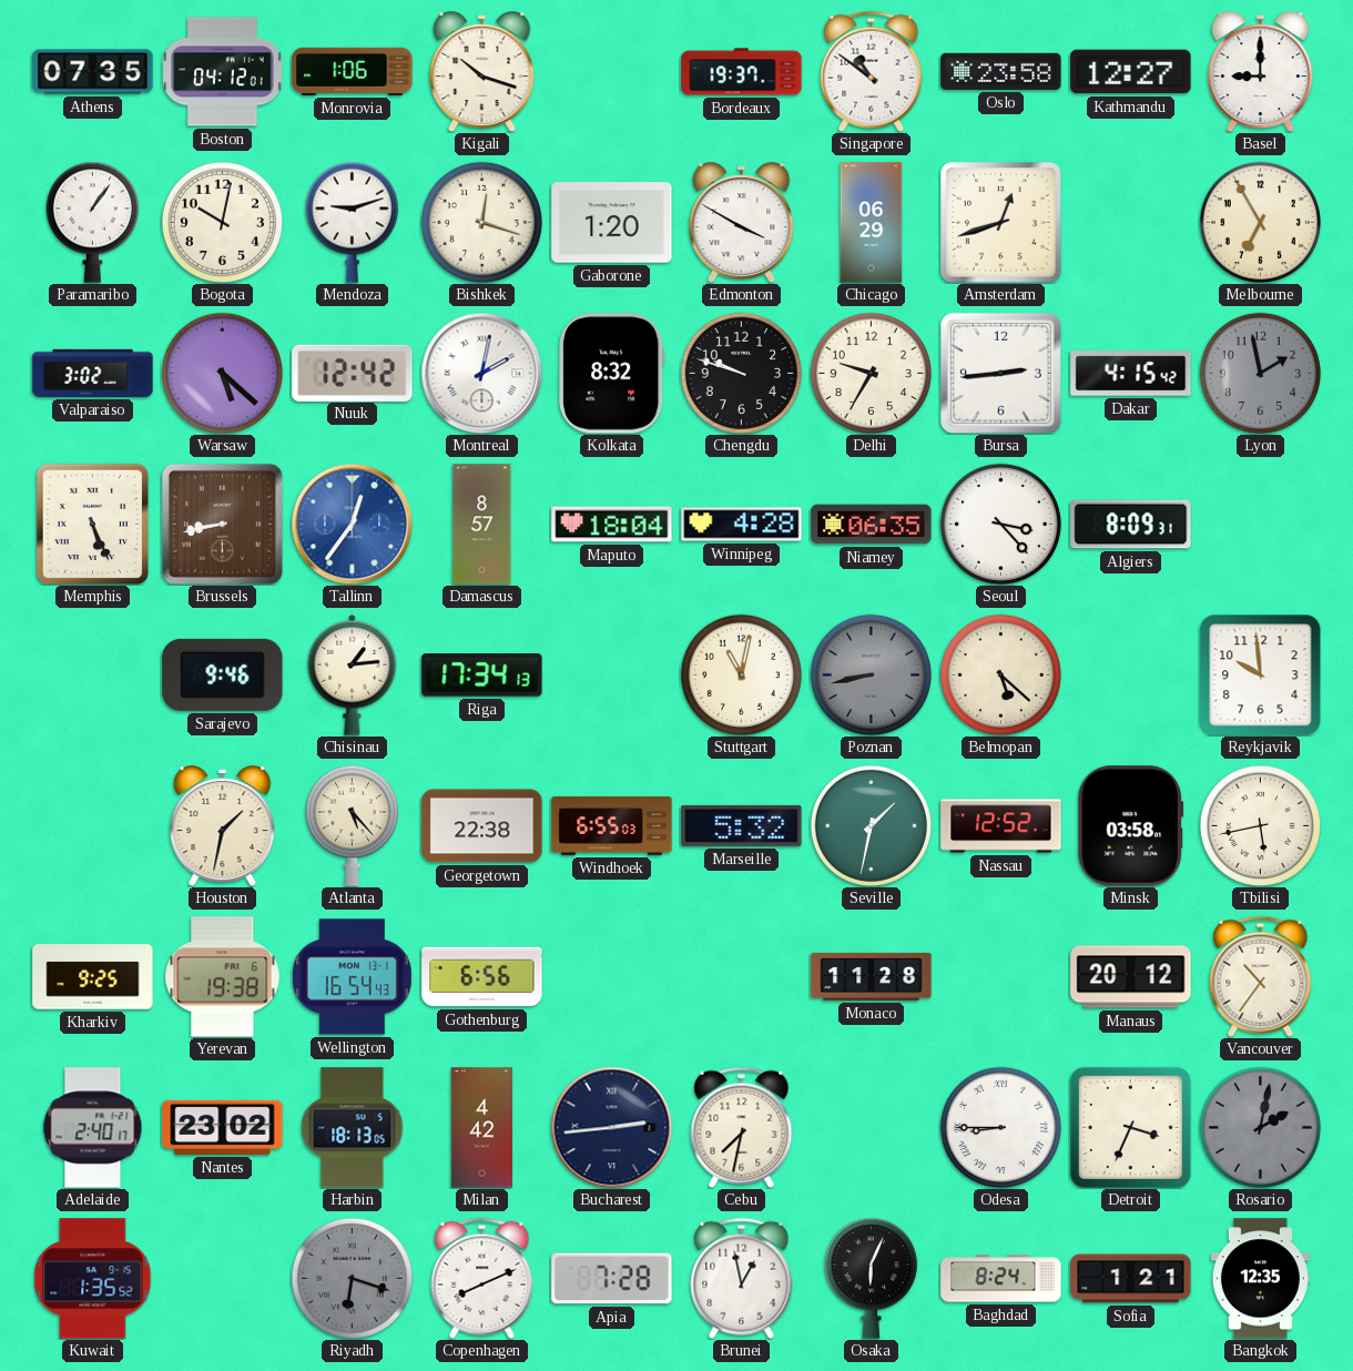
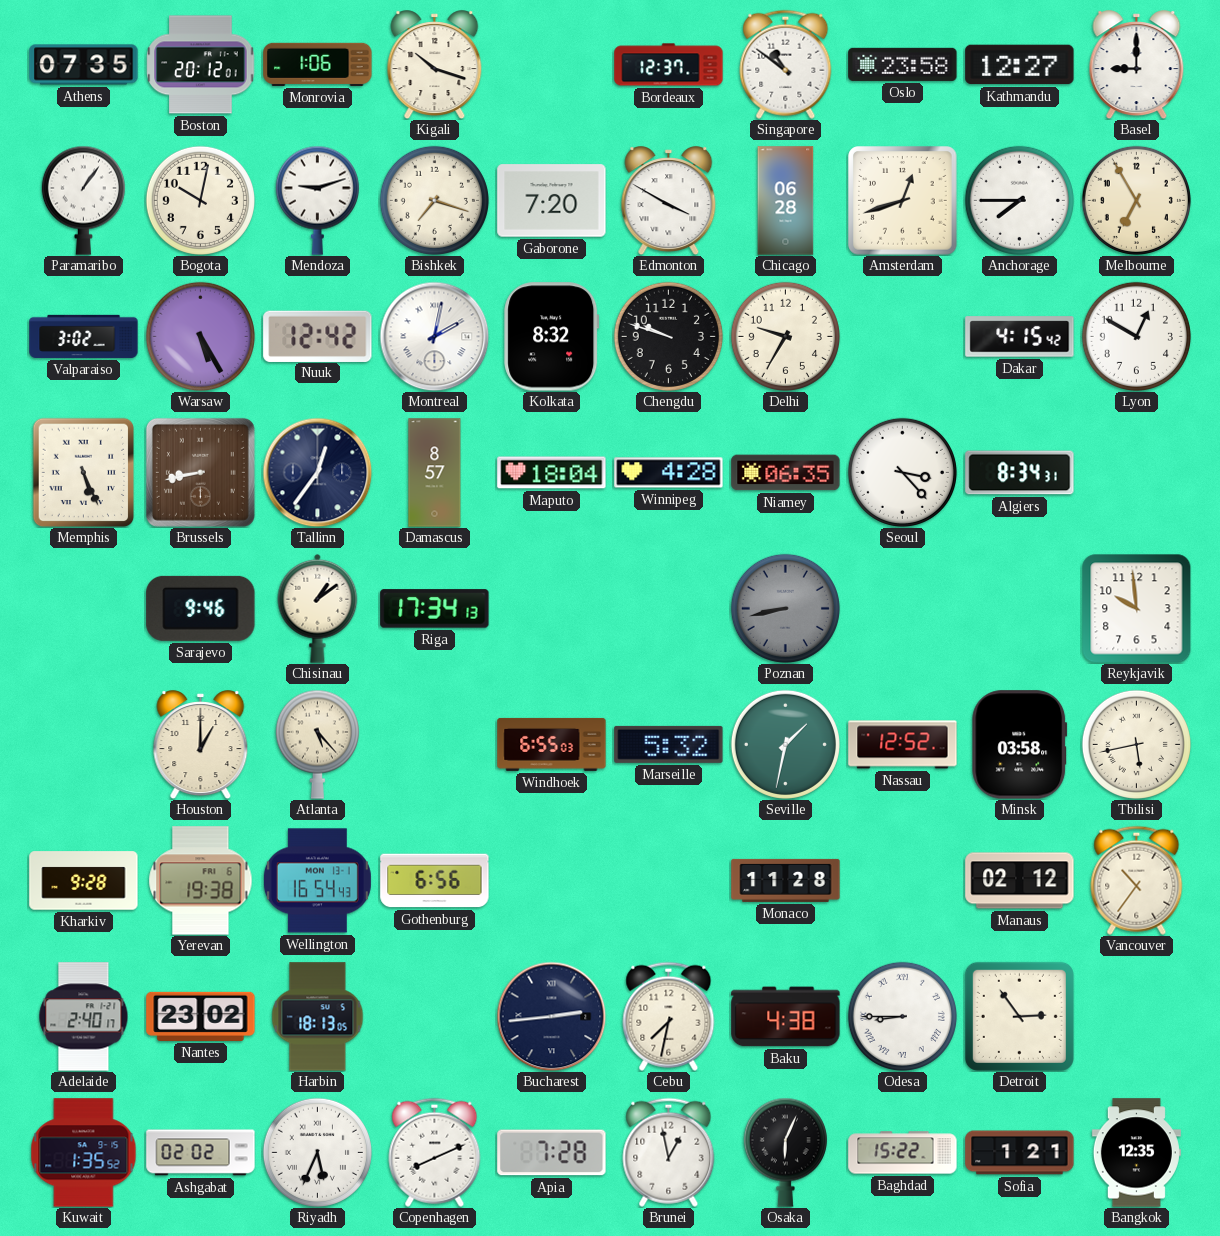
Boston: 04:12 -> 20:12
Bordeaux: 19:37 -> 12:37
Bishkek: 12:18 -> 7:18
Gaborone: 1:20 -> 7:20
Chicago: 06:29 -> 06:28
Anchorage: none -> 7:45
Warsaw: 5:22 -> 5:25
Bursa: 2:44 -> none
Lyon: 1:58 -> 12:50
Lyon dial: grey -> white
Tallinn dial: blue -> navy
Algiers: 8:09 -> 8:34
Chisinau: 1:14 -> 1:09
Stuttgart: 11:02 -> none
Belmopan: 5:22 -> none
Houston: 1:32 -> 1:00
Georgetown: 22:38 -> none
Kharkiv: 9:25 -> 9:28
Manaus: 20:12 -> 02:12
Milan: 4:42 -> none
Baku: none -> 4:38
Detroit: 3:34 -> 2:54
Rosario: 2:02 -> none
Ashgabat: none -> 02:02
Riyadh: 6:18 -> 5:34
Riyadh dial: grey -> white
Baghdad: 8:24 -> 15:22
